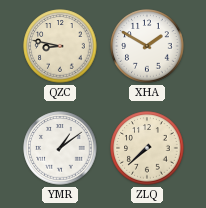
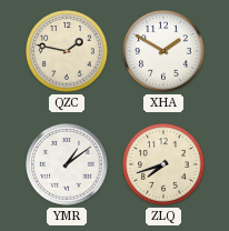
QZC: 8:47 -> 1:47
ZLQ: 7:38 -> 7:42
